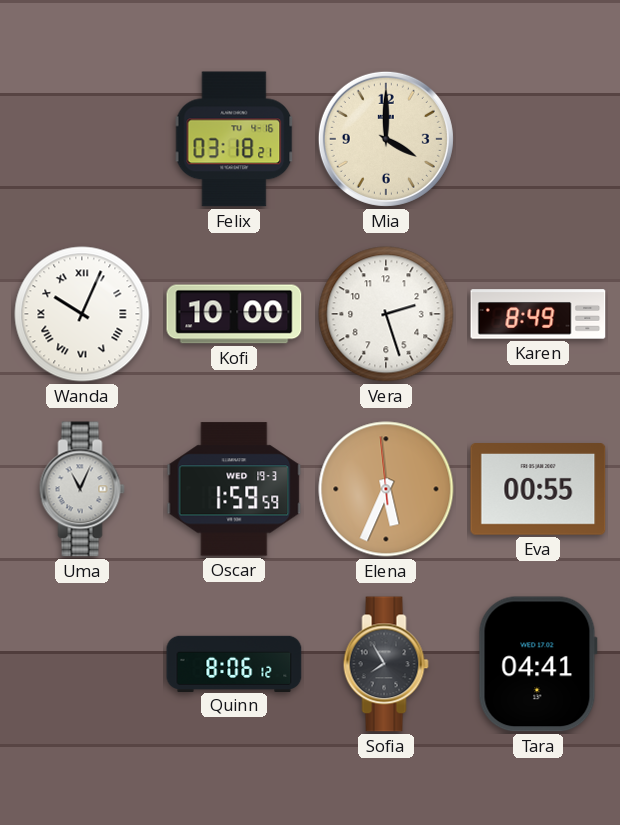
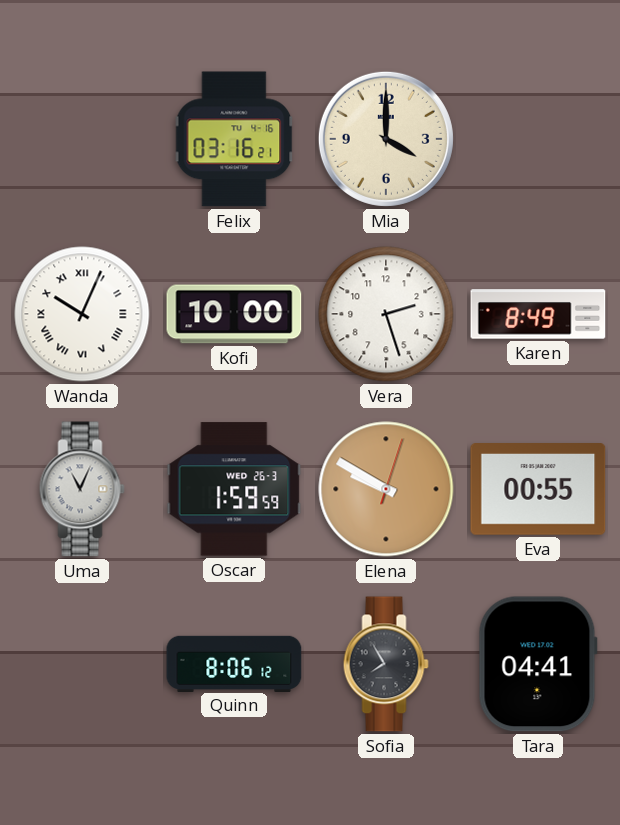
Felix: 03:18 -> 03:16
Oscar date: WED 19-3 -> WED 26-3
Elena: 5:33 -> 9:50
